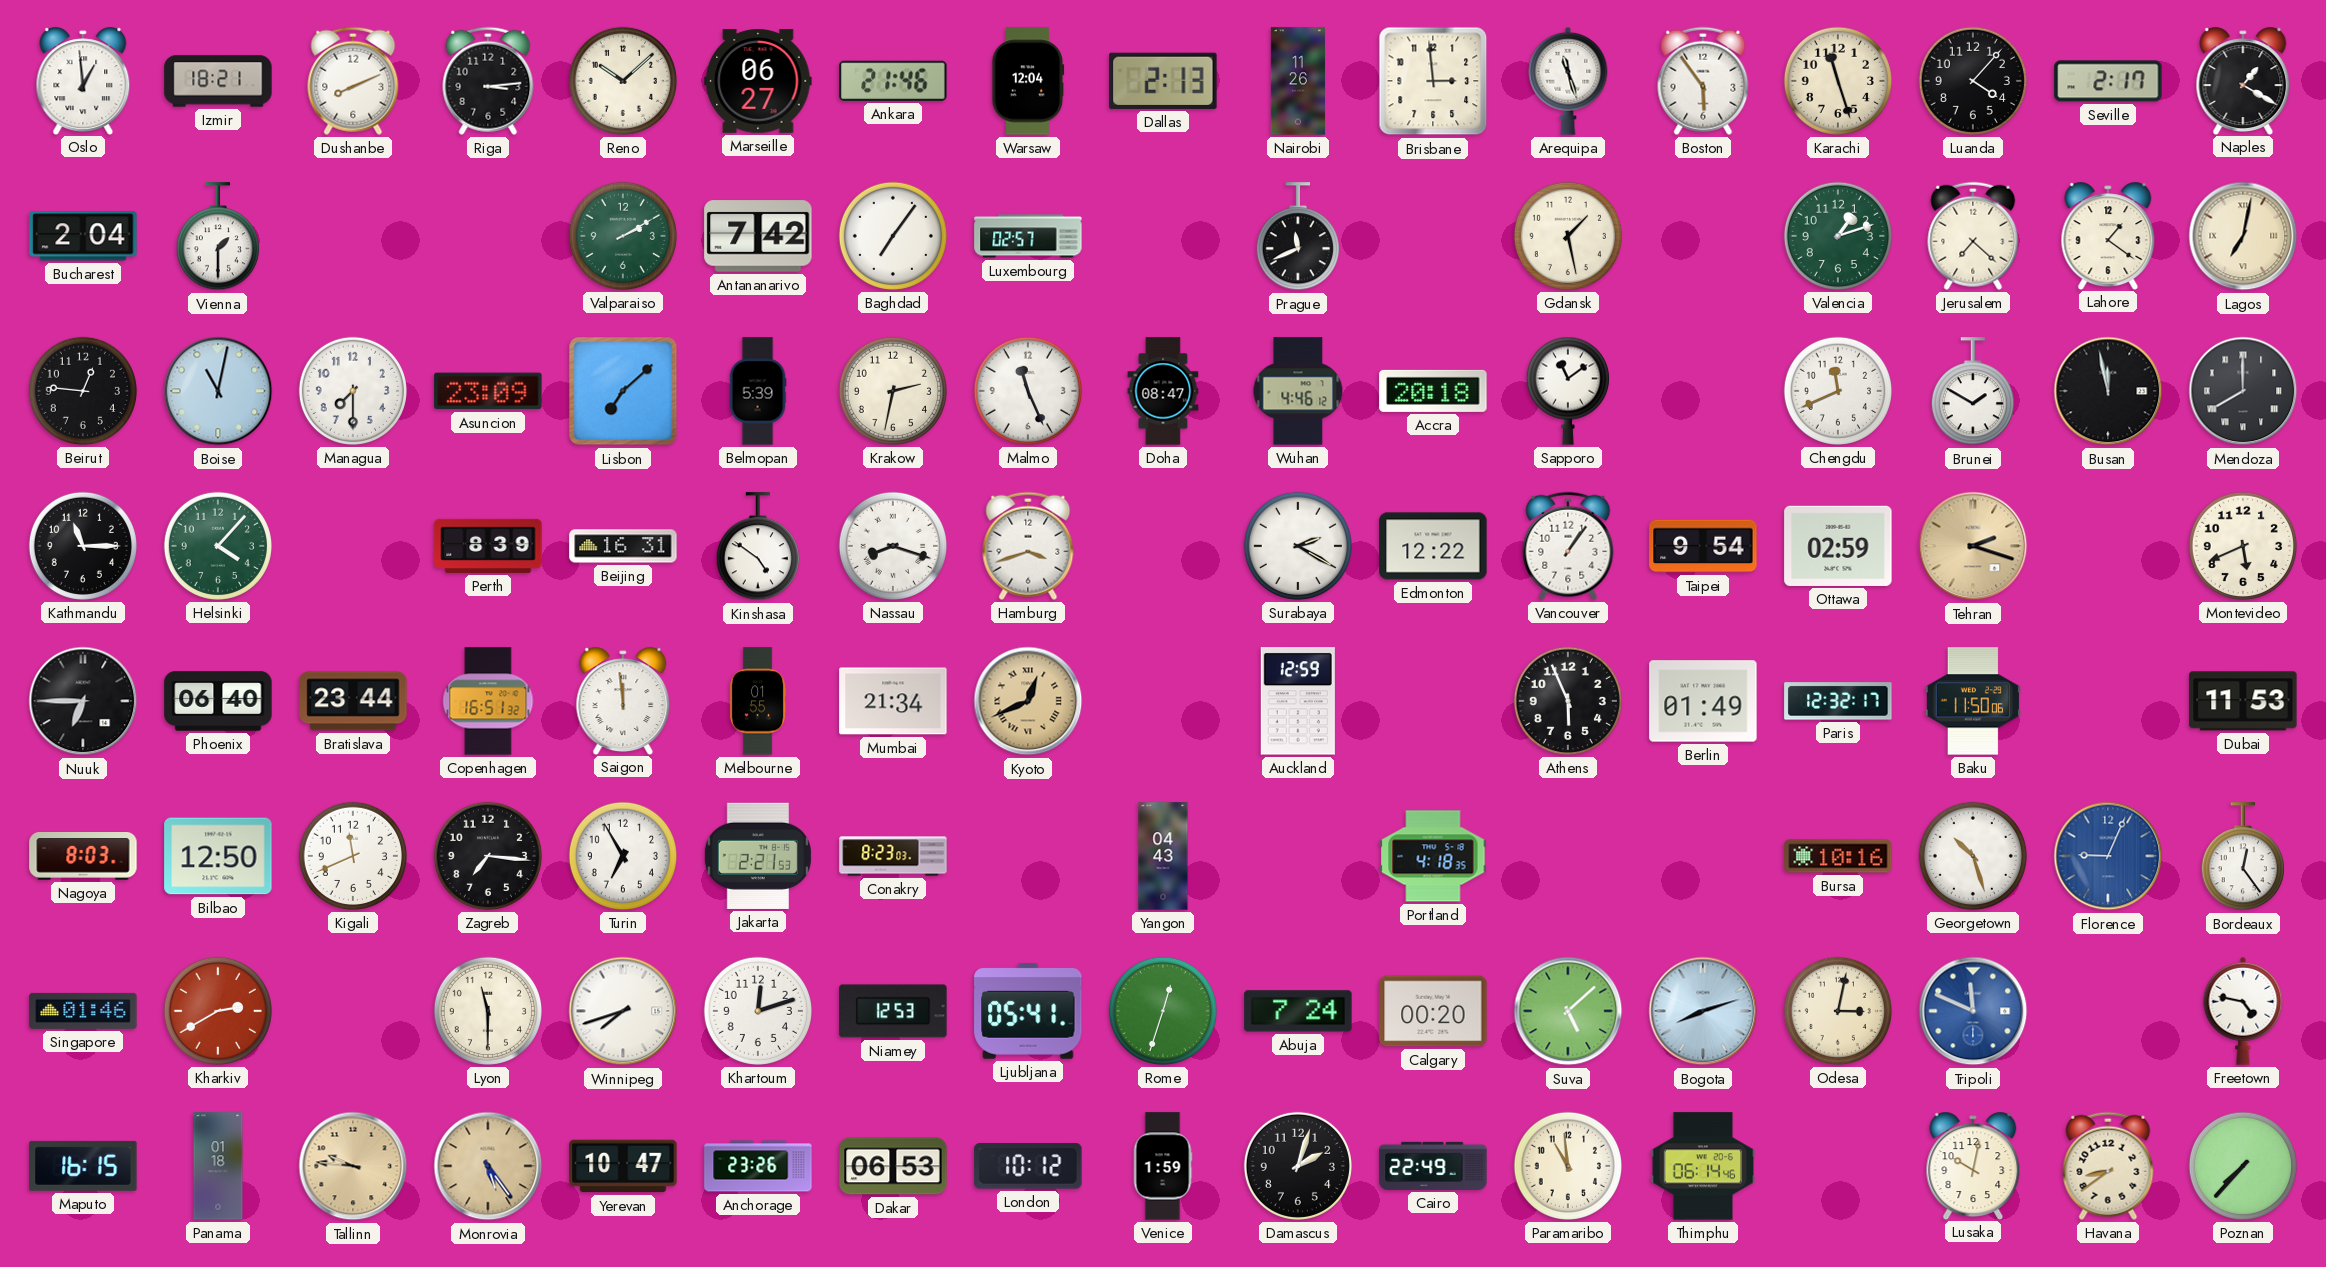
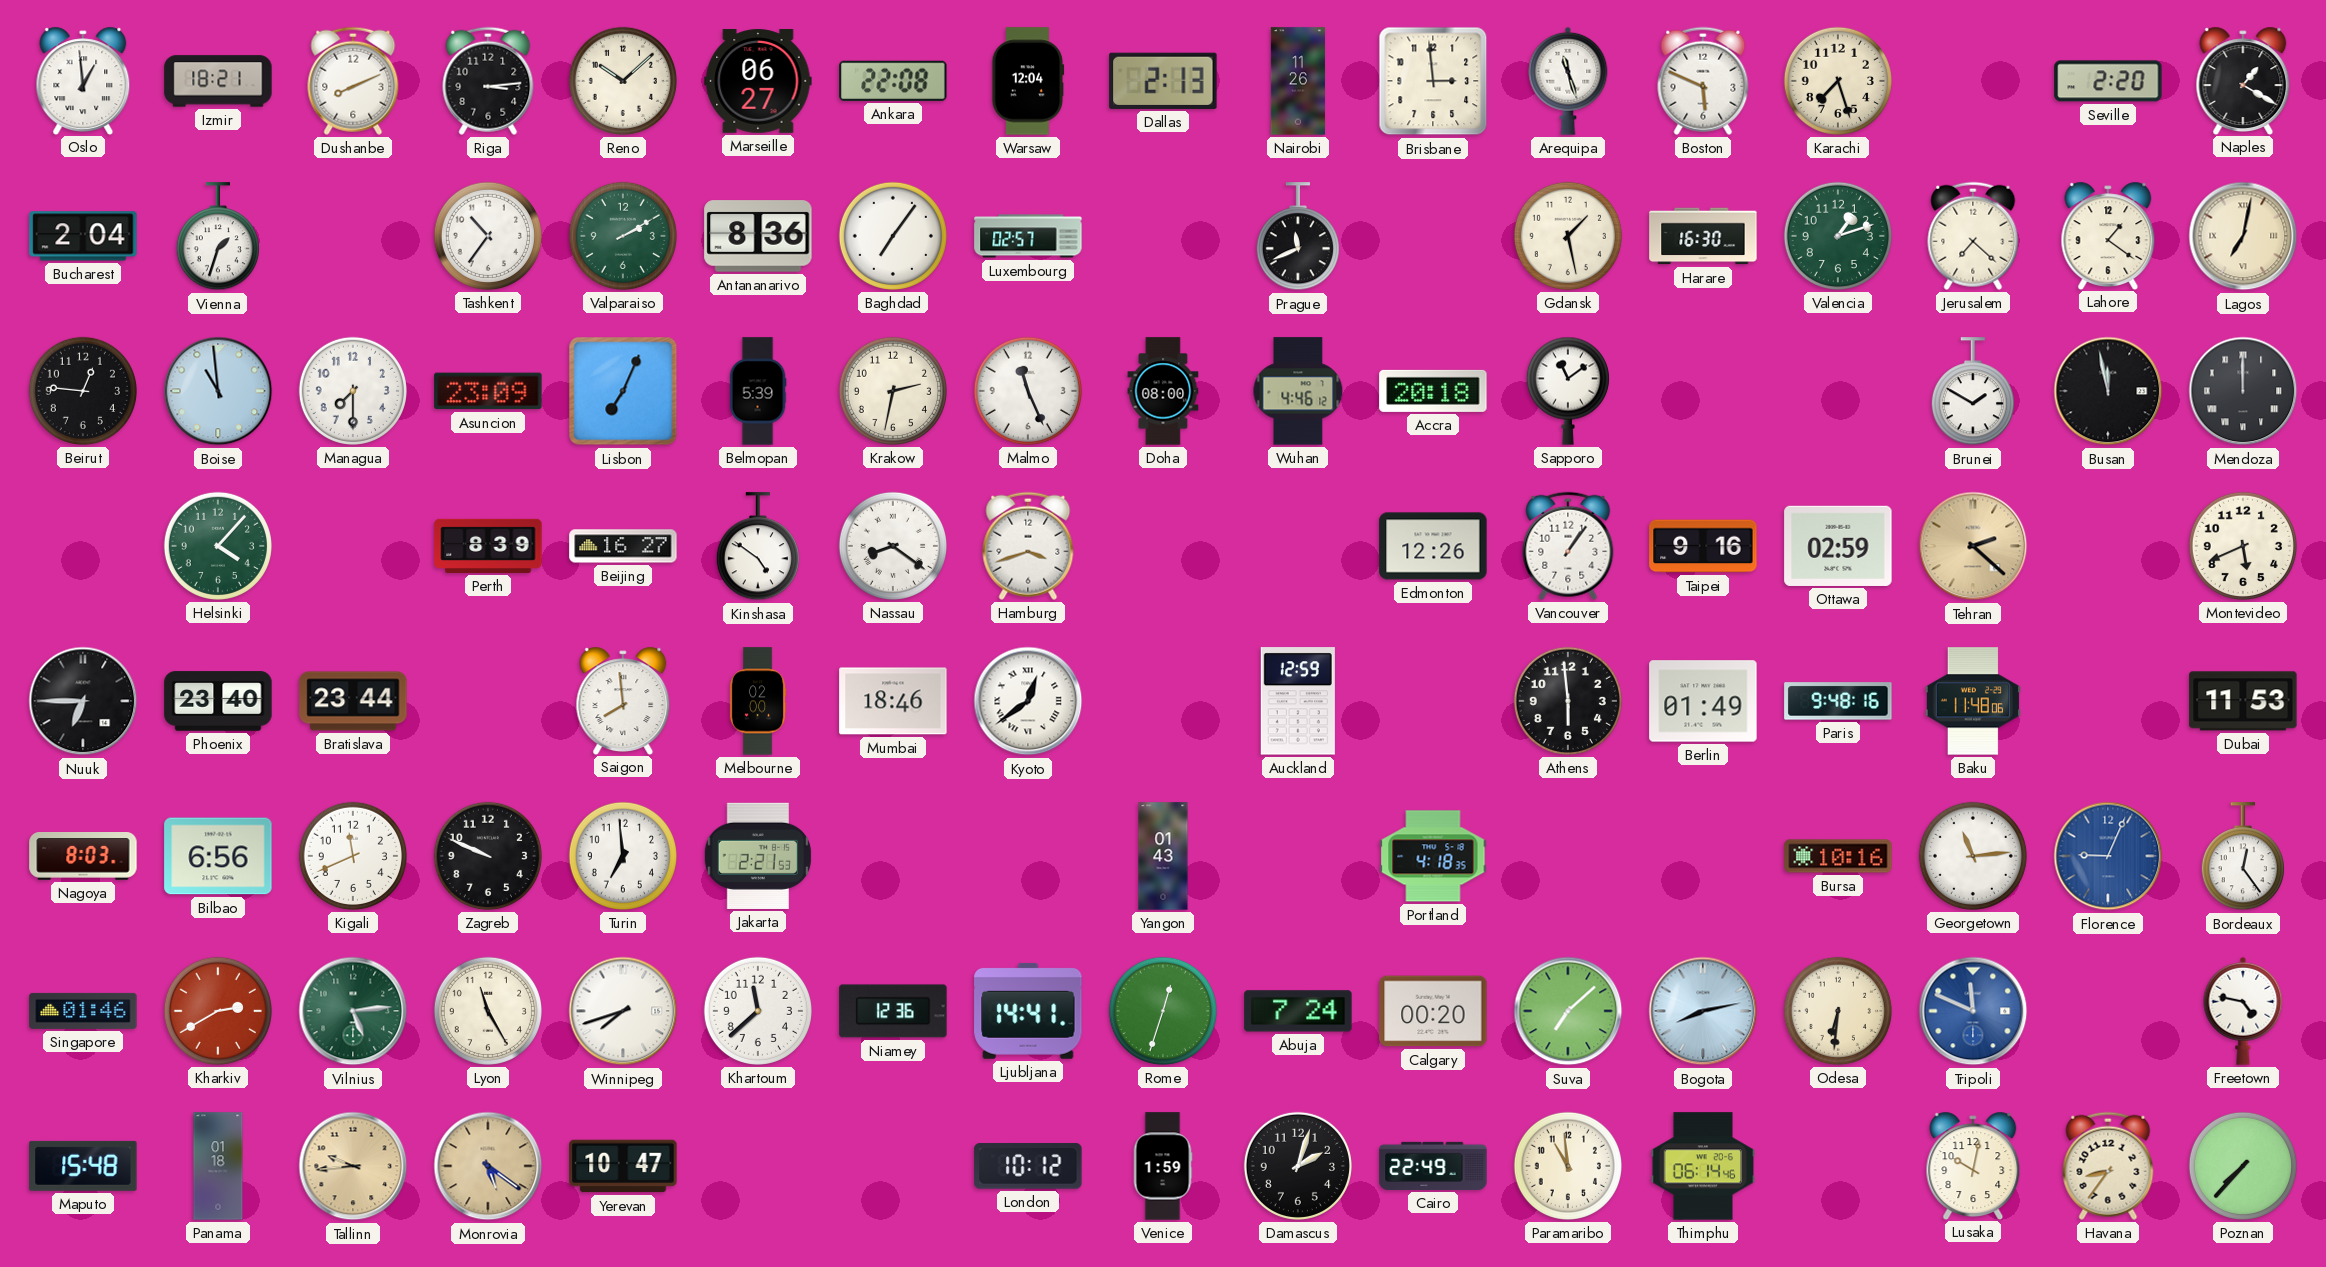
Ankara: 21:46 -> 22:08
Boston: 5:54 -> 5:49
Karachi: 11:27 -> 7:27
Luanda: 4:07 -> none
Seville: 2:17 -> 2:20
Vienna: 1:30 -> 1:33
Tashkent: none -> 10:36
Antananarivo: 7:42 -> 8:36
Harare: none -> 16:30
Boise: 11:02 -> 10:59
Lisbon: 7:08 -> 7:04
Doha: 08:47 -> 08:00
Chengdu: 11:41 -> none
Mendoza: 8:00 -> 12:00
Kathmandu: 11:15 -> none
Beijing: 16:31 -> 16:27
Nassau: 8:18 -> 8:21
Surabaya: 2:20 -> none
Edmonton: 12:22 -> 12:26
Taipei: 9:54 -> 9:16
Tehran: 2:18 -> 2:22
Phoenix: 06:40 -> 23:40
Copenhagen: 16:51 -> none
Saigon: 11:59 -> 7:59
Melbourne: 01:55 -> 02:00
Mumbai: 21:34 -> 18:46
Kyoto: 12:41 -> 12:39
Kyoto dial: champagne -> white
Athens: 5:56 -> 5:59
Paris: 12:32 -> 9:48
Baku: 11:50 -> 11:48
Bilbao: 12:50 -> 6:56
Zagreb: 7:16 -> 9:49
Turin: 6:55 -> 6:59
Conakry: 8:23 -> none
Yangon: 04:43 -> 01:43
Georgetown: 10:27 -> 11:14
Vilnius: none -> 5:14
Lyon: 11:30 -> 11:25
Khartoum: 12:12 -> 11:38
Niamey: 12:53 -> 12:36
Ljubljana: 05:41 -> 14:41
Suva: 5:08 -> 7:08
Bogota: 8:12 -> 8:13
Odesa: 3:02 -> 6:31
Maputo: 16:15 -> 15:48
Tallinn: 9:46 -> 9:44
Monrovia: 5:24 -> 5:21
Anchorage: 23:26 -> none
Dakar: 06:53 -> none
Havana: 8:39 -> 8:36
